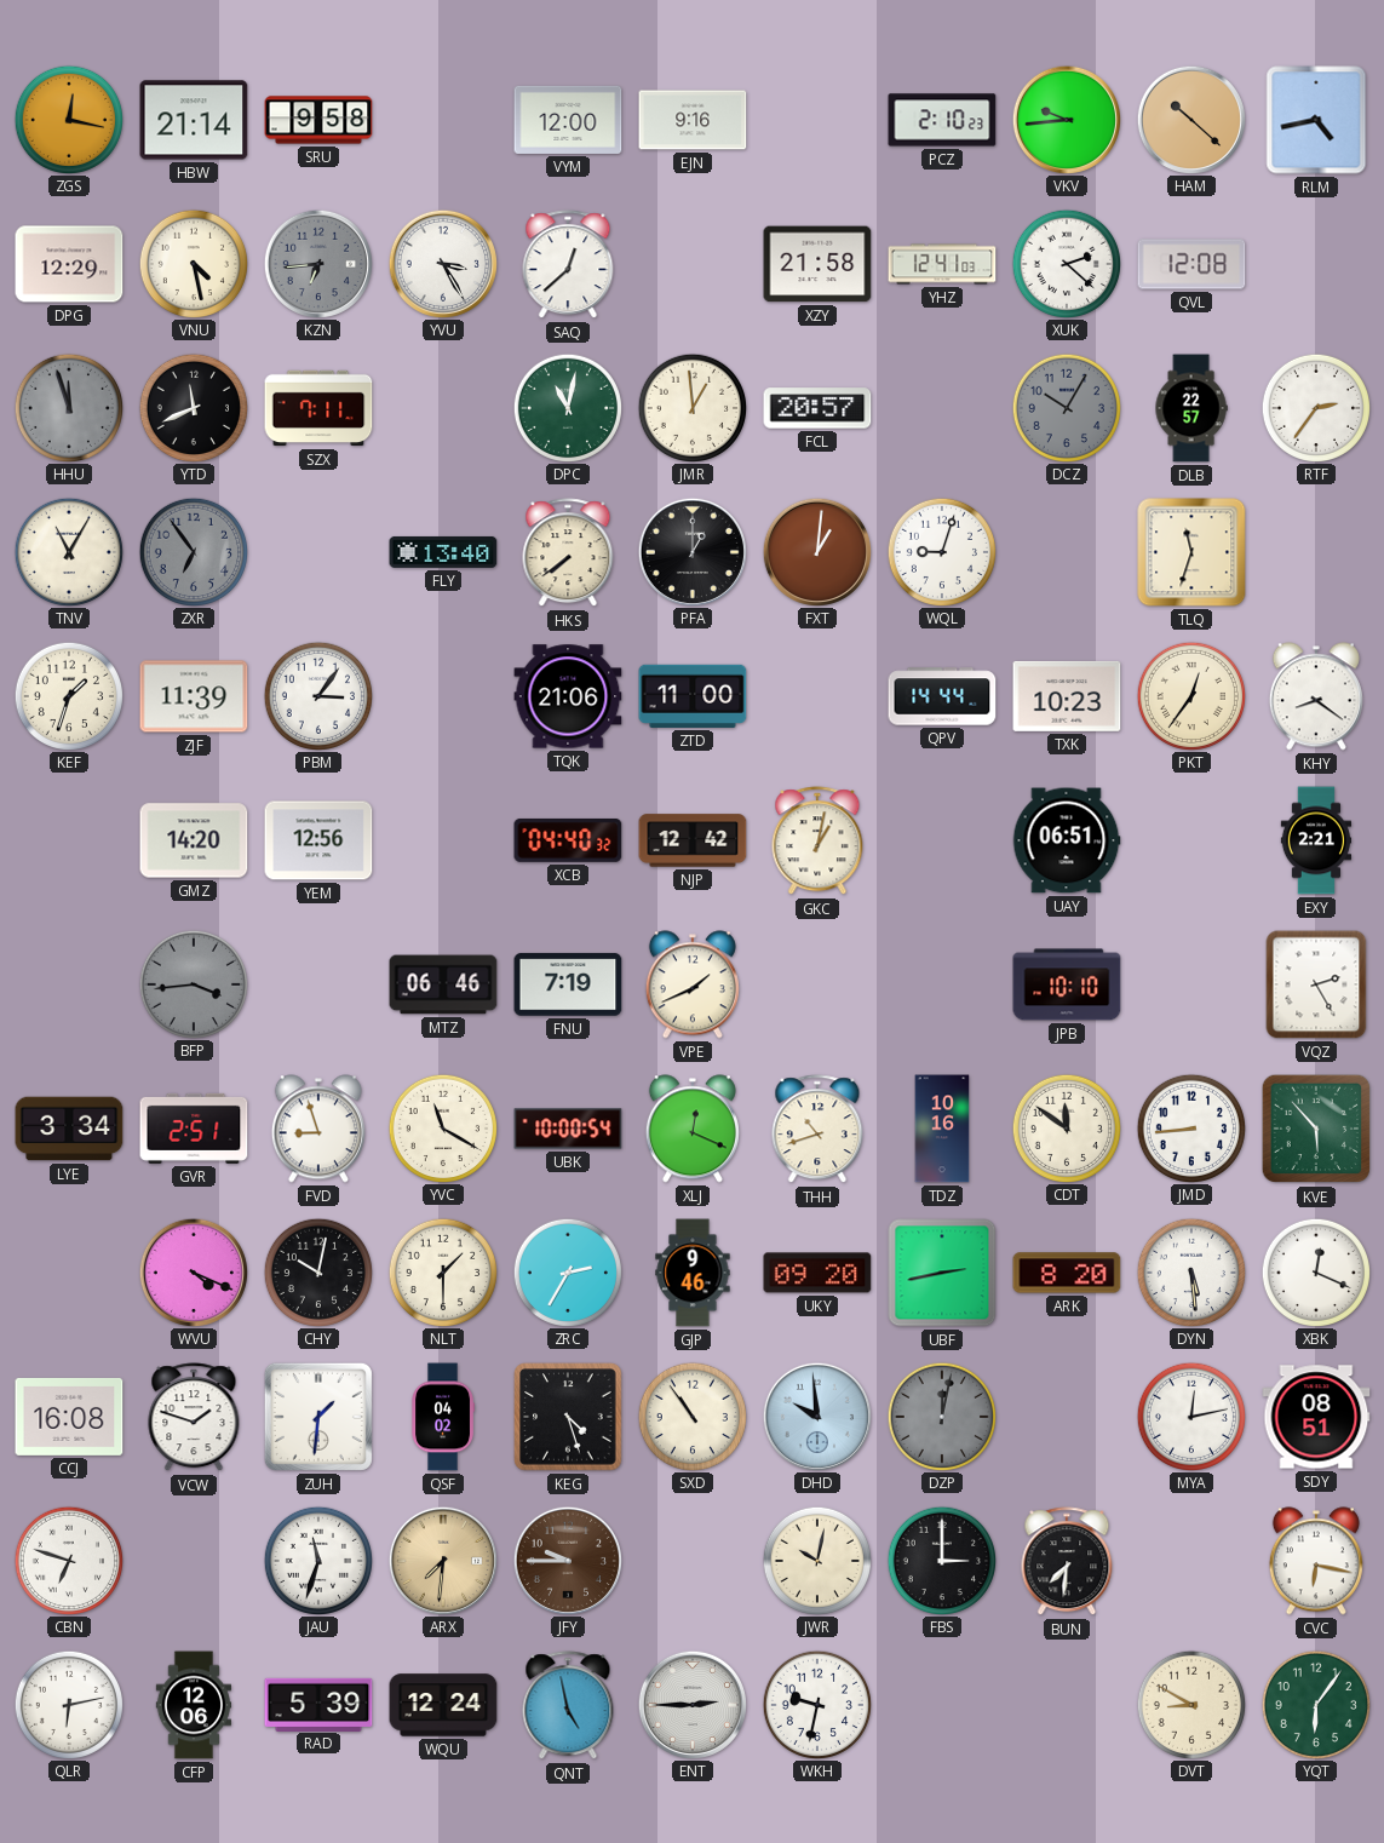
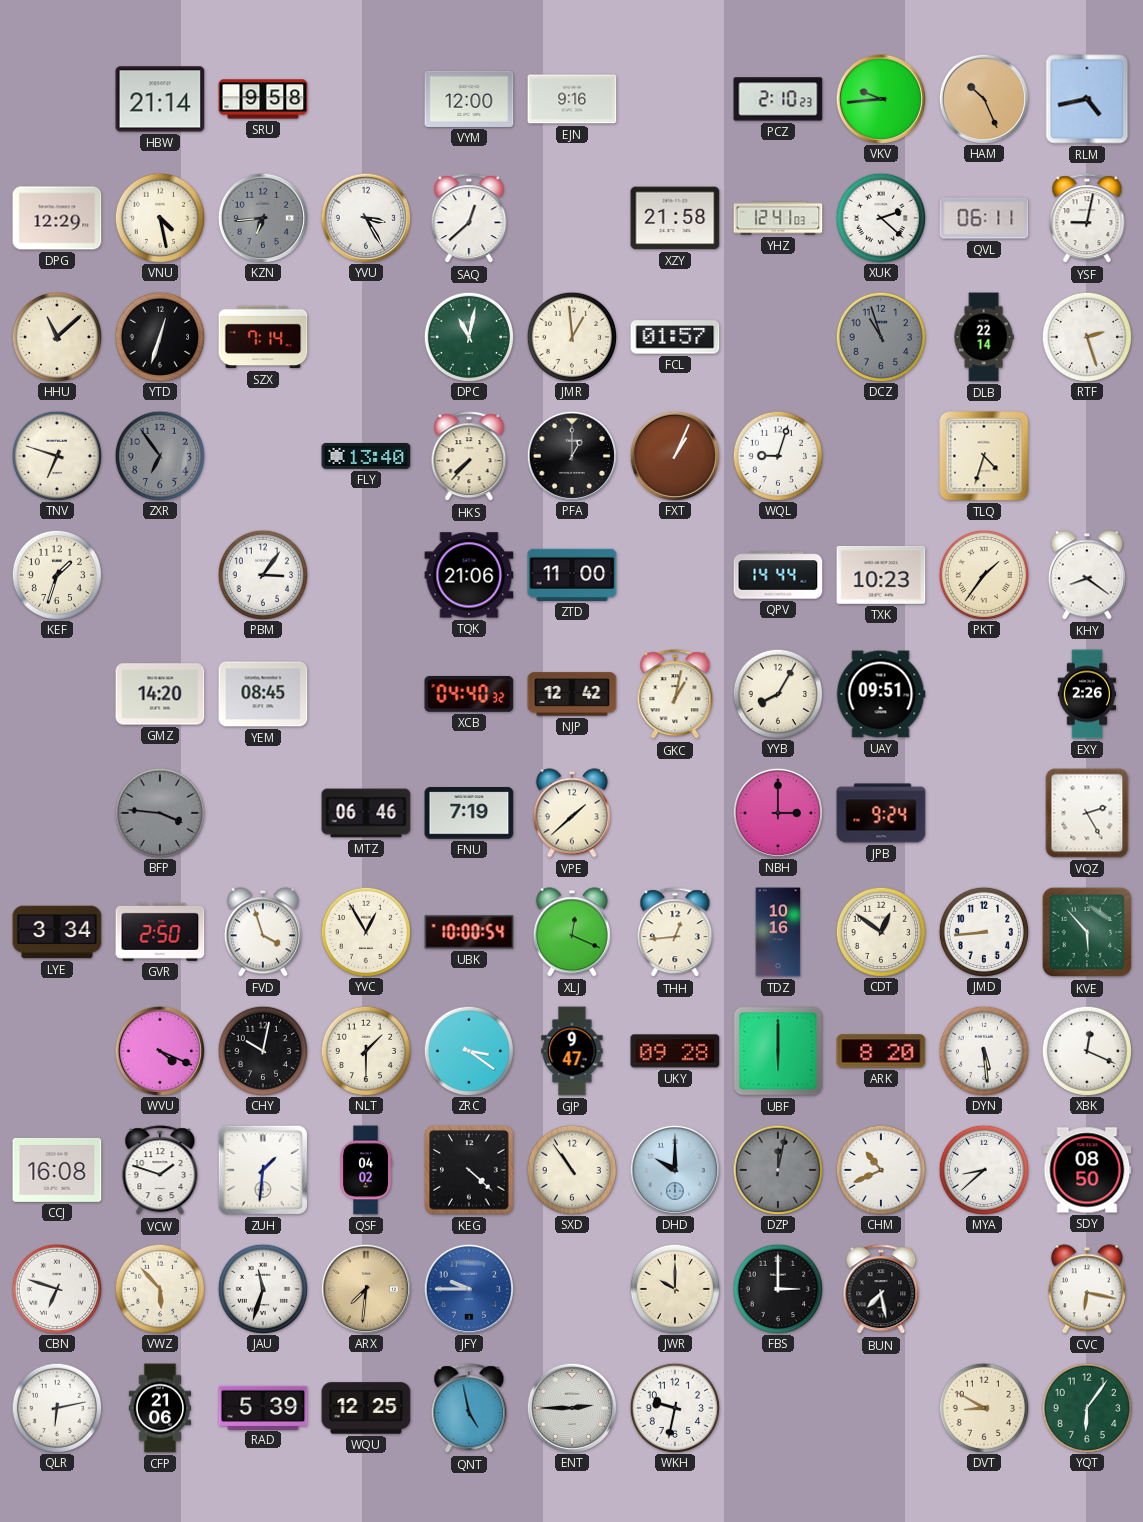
ZGS: 12:17 -> none
HAM: 10:22 -> 10:26
QVL: 12:08 -> 06:11
YSF: none -> 9:02
HHU: 11:57 -> 11:08
HHU dial: grey -> cream
YTD: 11:41 -> 12:33
SZX: 7:11 -> 7:14
FCL: 20:57 -> 01:57
DCZ: 10:05 -> 10:57
DLB: 22:57 -> 22:14
RTF: 2:36 -> 2:27
TNV: 11:05 -> 6:48
HKS: 7:39 -> 7:37
FXT: 1:01 -> 1:04
TLQ: 11:33 -> 4:33
ZJF: 11:39 -> none
PKT: 12:36 -> 1:36
YEM: 12:56 -> 08:45
YYB: none -> 8:05
UAY: 06:51 -> 09:51
EXY: 2:21 -> 2:26
BFP: 3:44 -> 3:46
VPE: 1:41 -> 1:38
NBH: none -> 3:00
JPB: 10:10 -> 9:24
GVR: 2:51 -> 2:50
FVD: 8:57 -> 3:57
YVC: 11:20 -> 12:55
THH: 10:42 -> 12:44
CDT: 11:51 -> 12:51
ZRC: 2:35 -> 3:21
GJP: 9:46 -> 9:47
UKY: 09:20 -> 09:28
UBF: 2:43 -> 6:00
KEG: 4:27 -> 4:22
DHD: 9:59 -> 10:00
CHM: none -> 10:41
MYA: 12:13 -> 8:38
SDY: 08:51 -> 08:50
VWZ: none -> 5:53
JFY dial: brown -> blue
JWR: 10:02 -> 10:00
BUN: 7:31 -> 7:28
CFP: 12:06 -> 21:06
WQU: 12:24 -> 12:25
